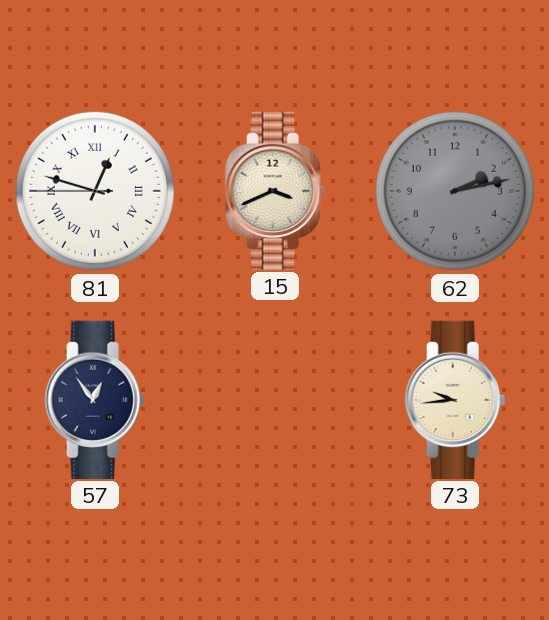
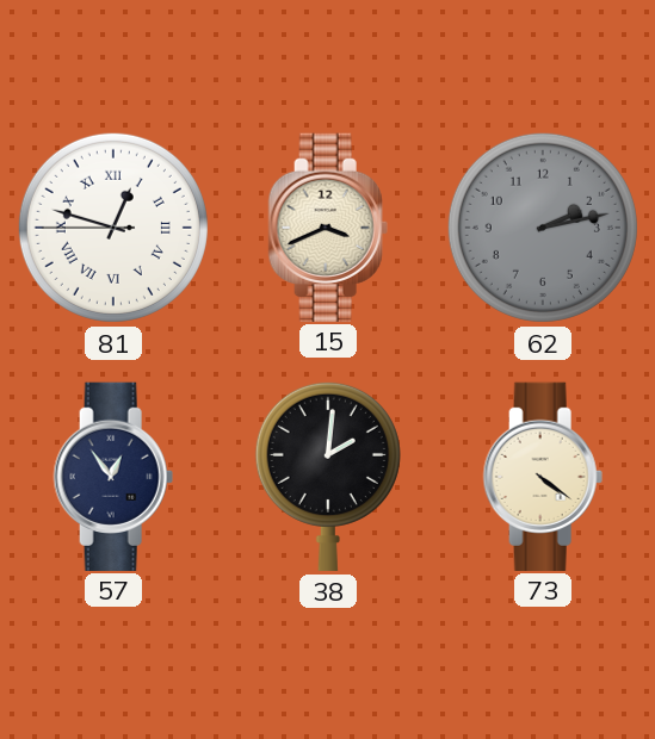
38: none -> 2:01
73: 9:44 -> 4:21
